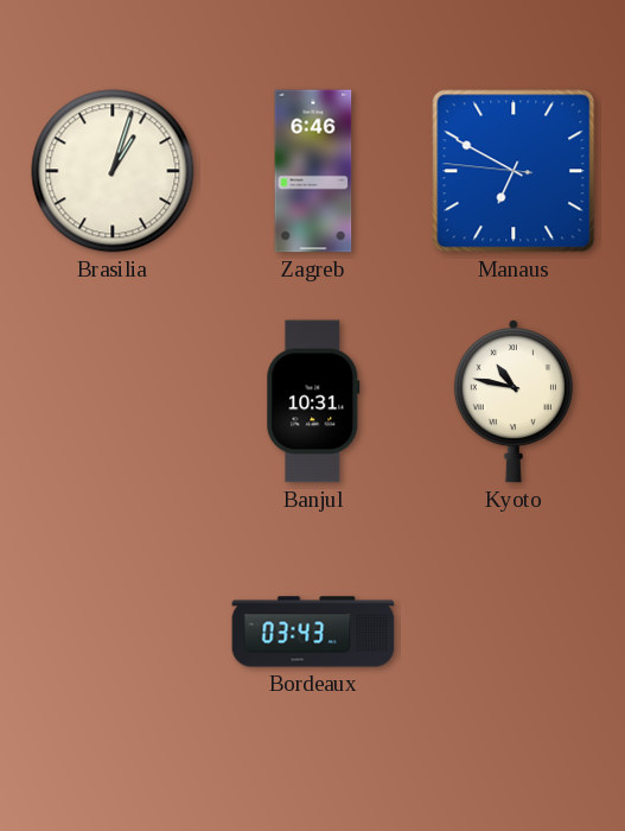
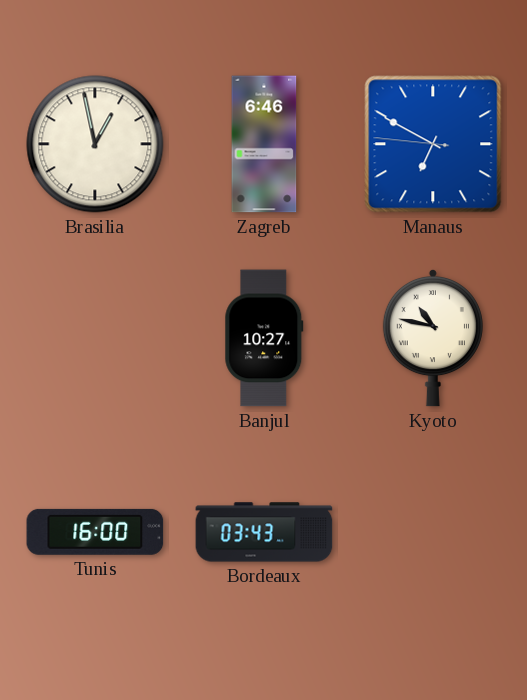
Brasilia: 1:03 -> 12:58
Banjul: 10:31 -> 10:27
Tunis: none -> 16:00
